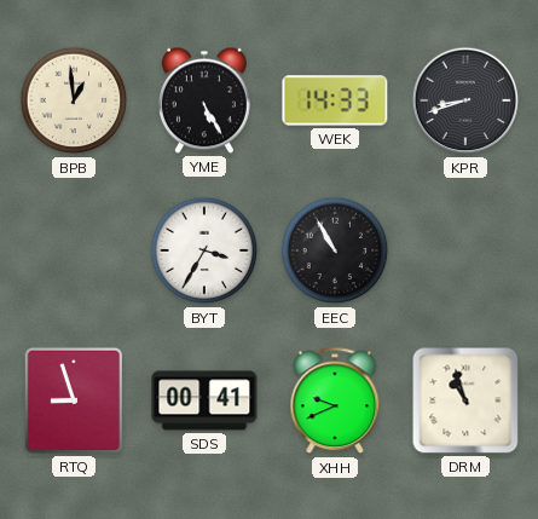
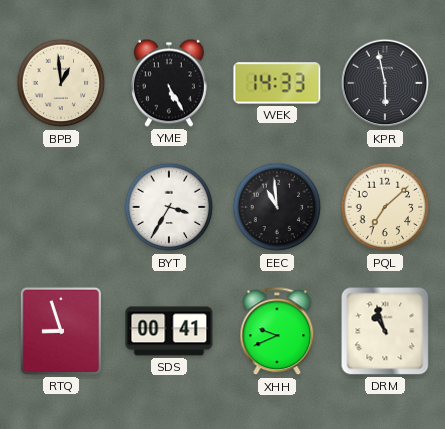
KPR: 8:42 -> 5:58
EEC: 10:55 -> 10:59
PQL: none -> 7:08
